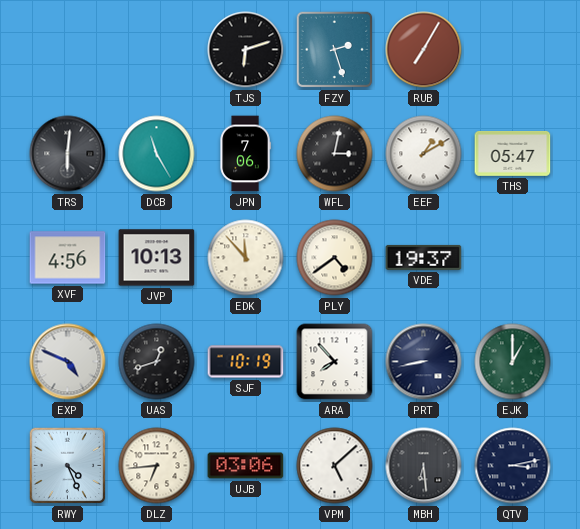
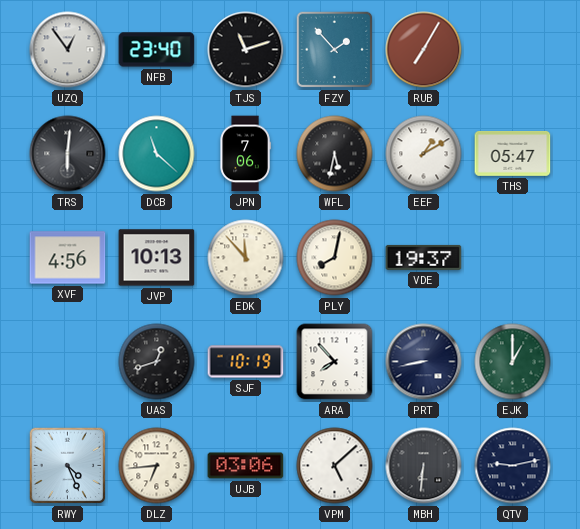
UZQ: none -> 12:54
NFB: none -> 23:40
TJS: 6:12 -> 11:12
FZY: 2:27 -> 1:53
DCB: 11:25 -> 11:22
WFL: 3:02 -> 5:32
PLY: 4:39 -> 8:02
EXP: 4:49 -> none
MBH: 6:29 -> 6:31
QTV: 3:13 -> 9:13
